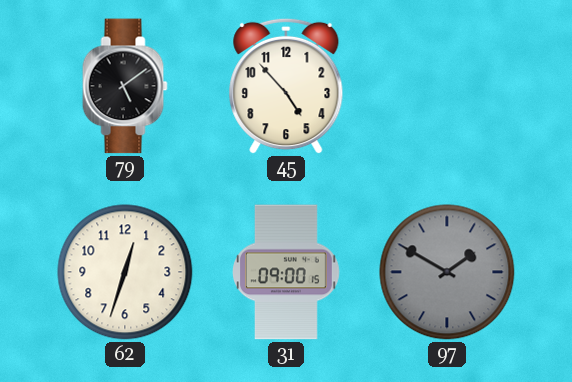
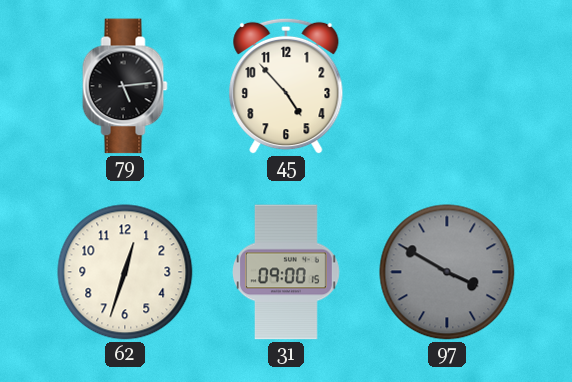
79: 5:09 -> 5:14
97: 1:50 -> 3:50
